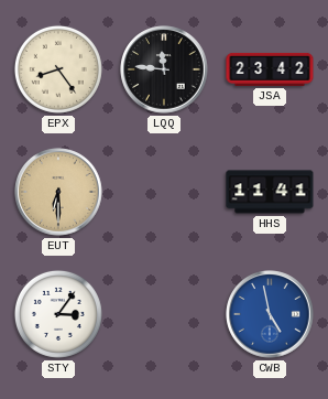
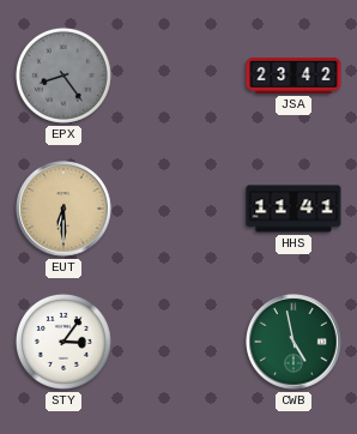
EPX dial: cream -> grey
LQQ: 11:46 -> none
CWB dial: blue -> green
